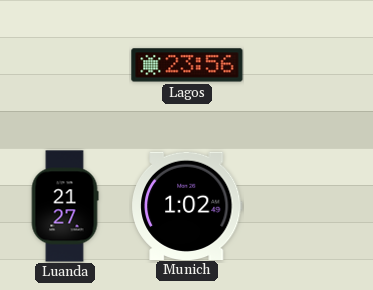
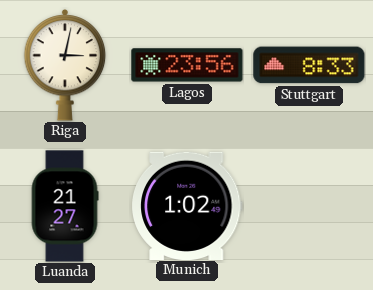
Riga: none -> 3:02
Stuttgart: none -> 8:33
